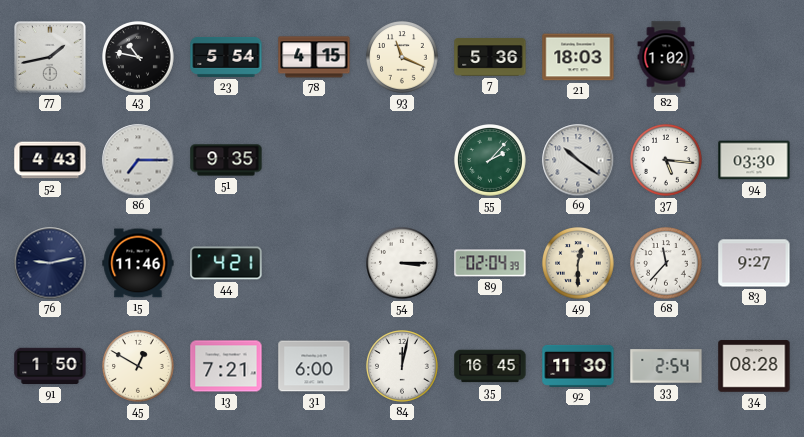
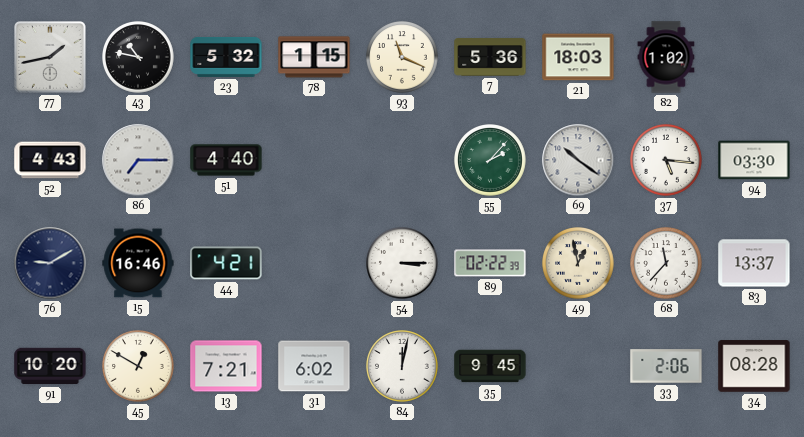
23: 5:54 -> 5:32
78: 4:15 -> 1:15
51: 9:35 -> 4:40
76: 9:13 -> 9:10
15: 11:46 -> 16:46
89: 02:04 -> 02:22
49: 12:30 -> 12:58
83: 9:27 -> 13:37
91: 1:50 -> 10:20
31: 6:00 -> 6:02
35: 16:45 -> 9:45
92: 11:30 -> none
33: 2:54 -> 2:06
